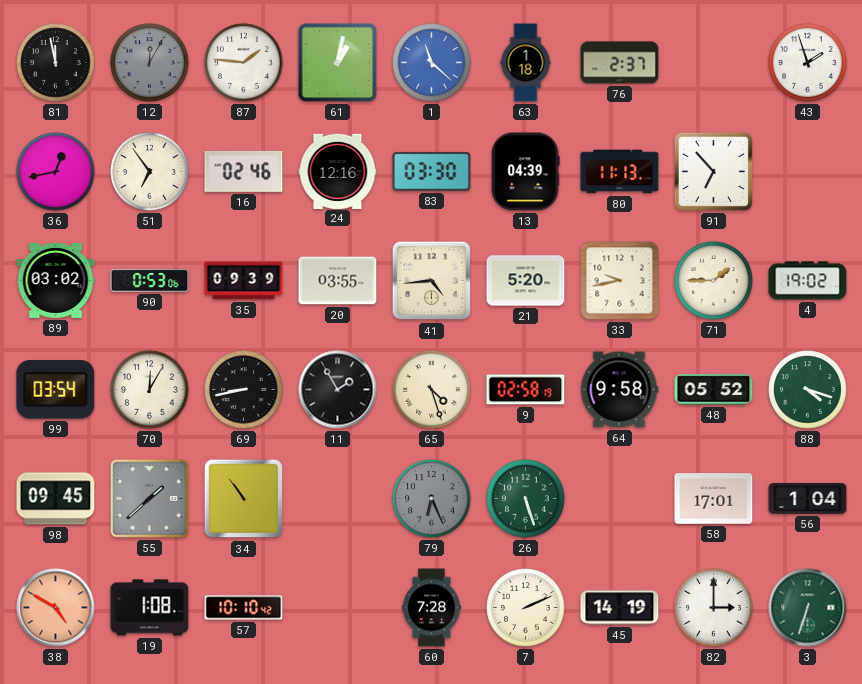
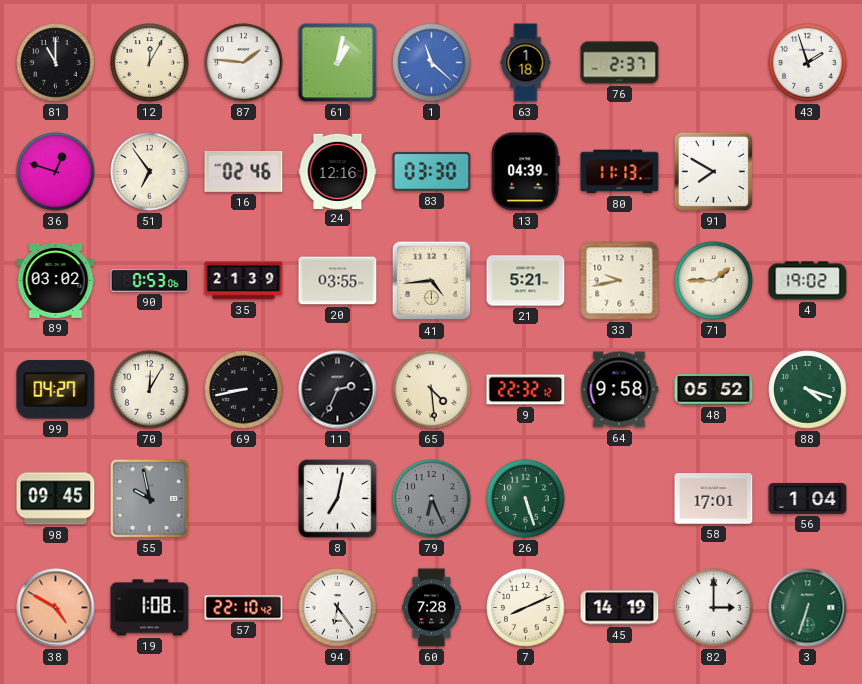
81: 11:58 -> 11:00
12 dial: grey -> cream
36: 12:43 -> 12:48
91: 6:53 -> 7:50
35: 09:39 -> 21:39
21: 5:20 -> 5:21
99: 03:54 -> 04:27
11: 1:55 -> 2:34
65: 4:27 -> 4:29
9: 02:58 -> 22:32
55: 1:38 -> 9:58
34: 10:54 -> none
8: none -> 7:02
57: 10:10 -> 22:10
94: none -> 6:24
7: 2:11 -> 8:11
